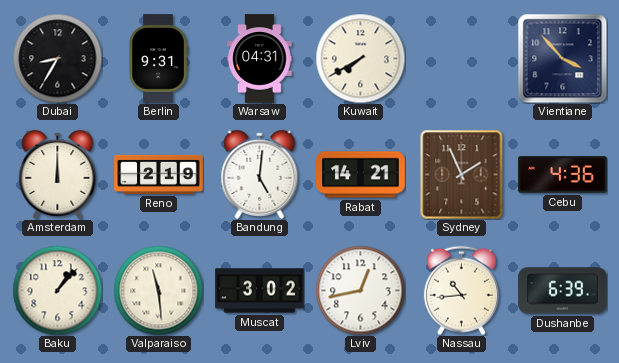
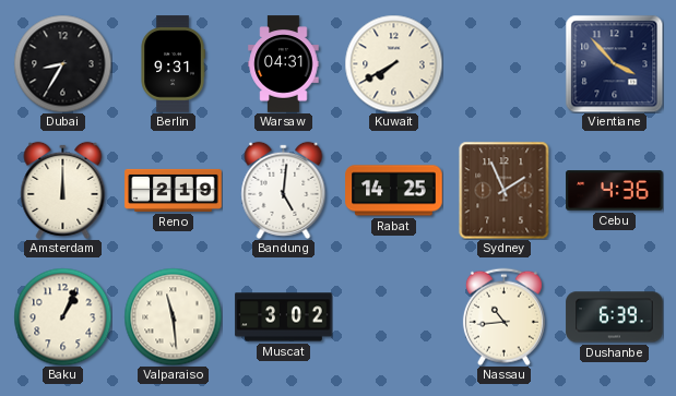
Rabat: 14:21 -> 14:25
Baku: 1:07 -> 1:04
Lviv: 12:43 -> none
